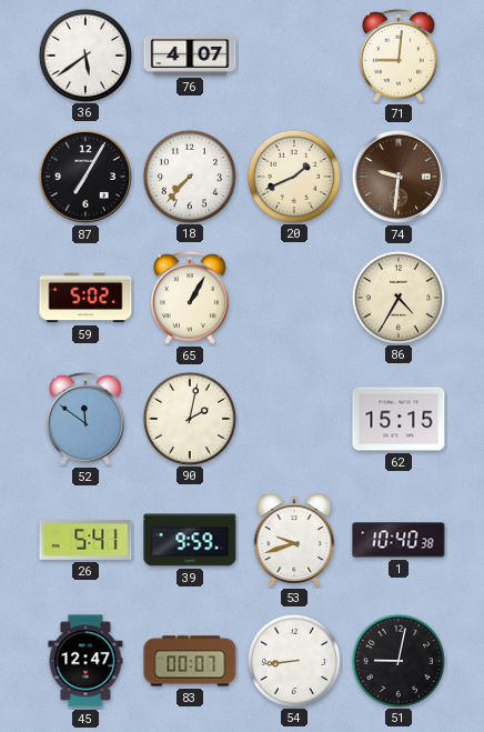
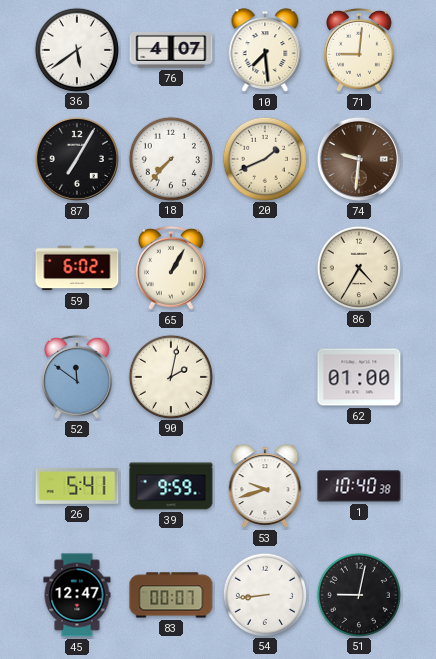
10: none -> 7:29
59: 5:02 -> 6:02
62: 15:15 -> 01:00
